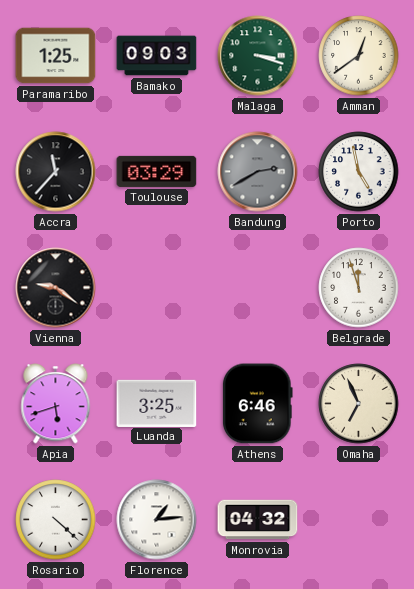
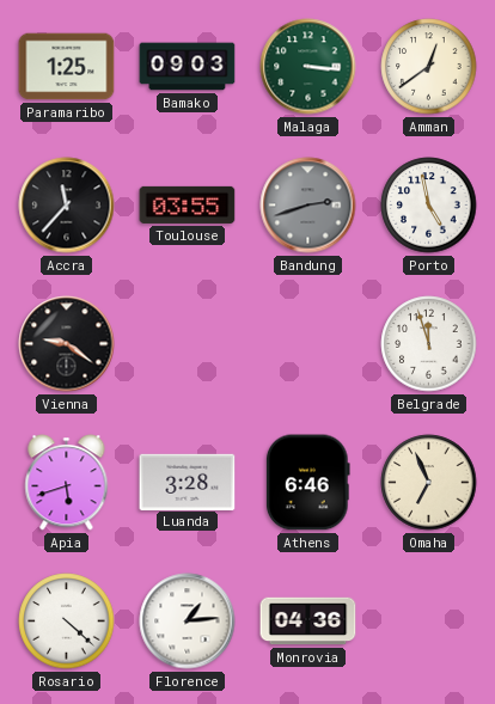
Malaga: 3:18 -> 3:16
Toulouse: 03:29 -> 03:55
Bandung: 2:40 -> 2:42
Luanda: 3:25 -> 3:28
Monrovia: 04:32 -> 04:36
